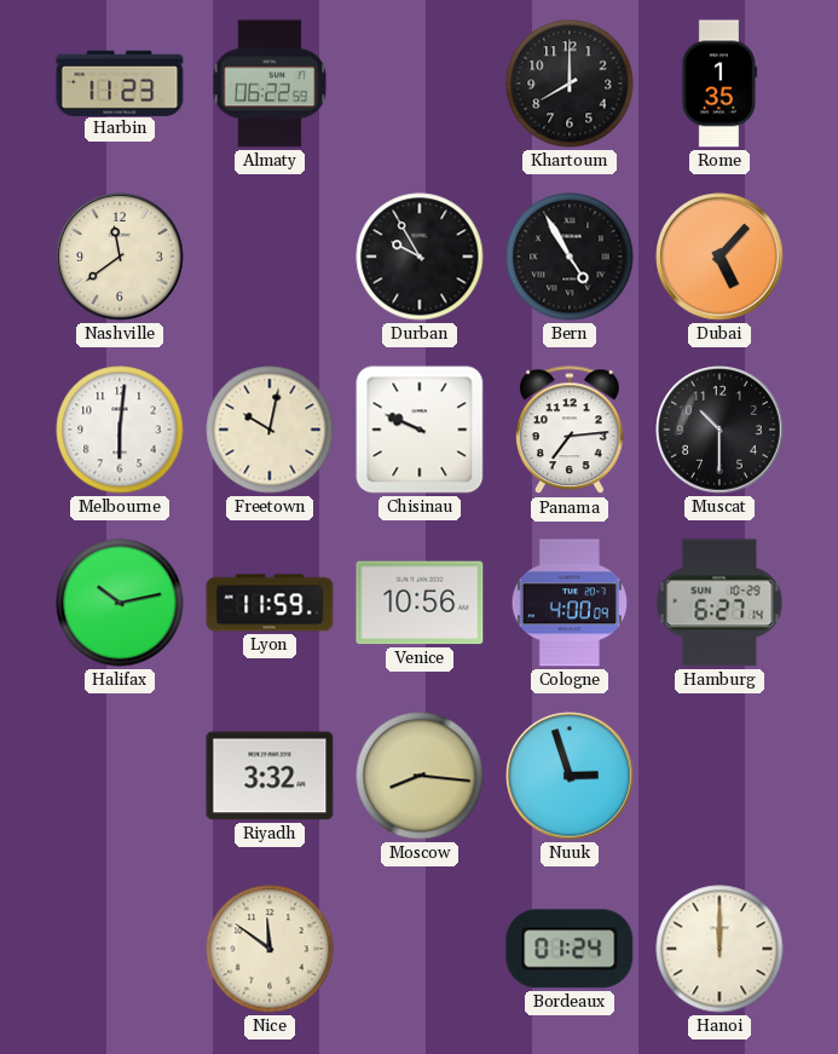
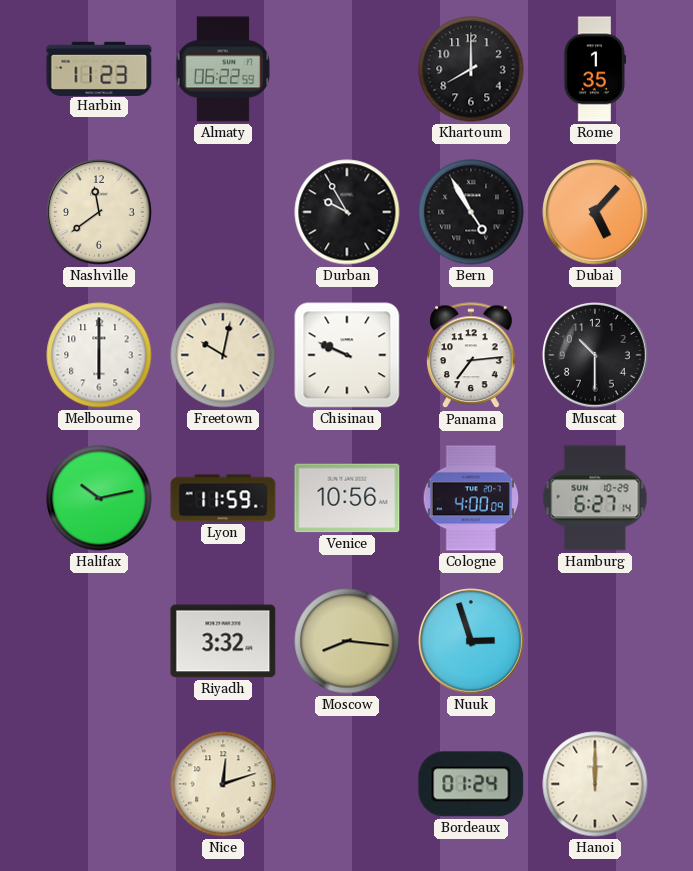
Melbourne: 6:01 -> 6:00
Nice: 11:51 -> 12:12
